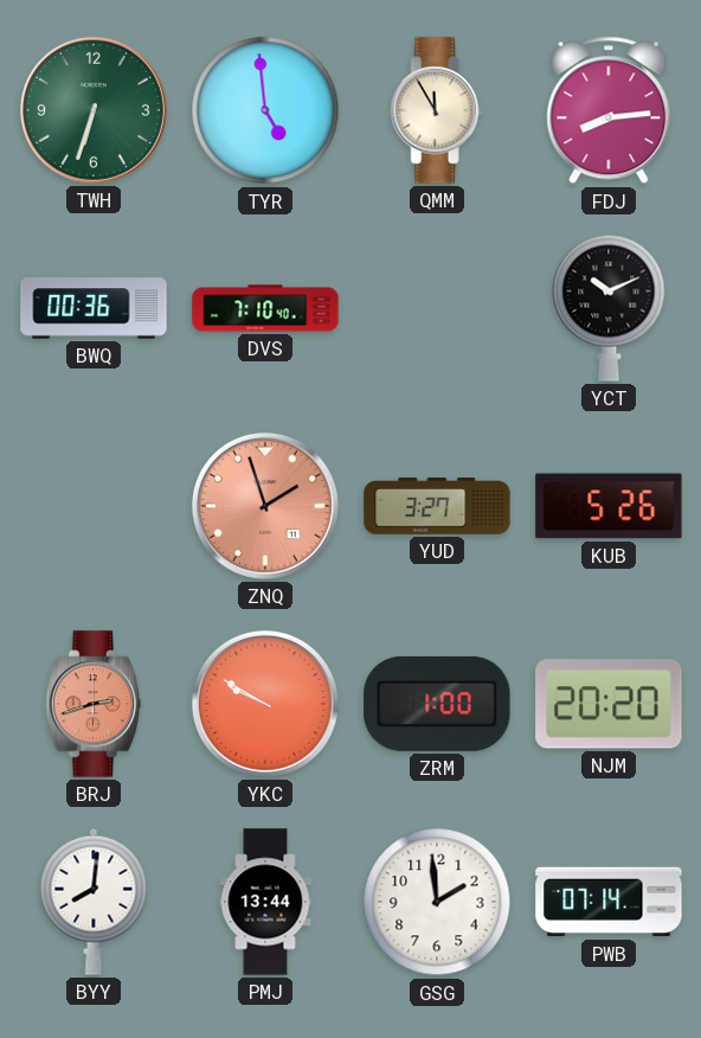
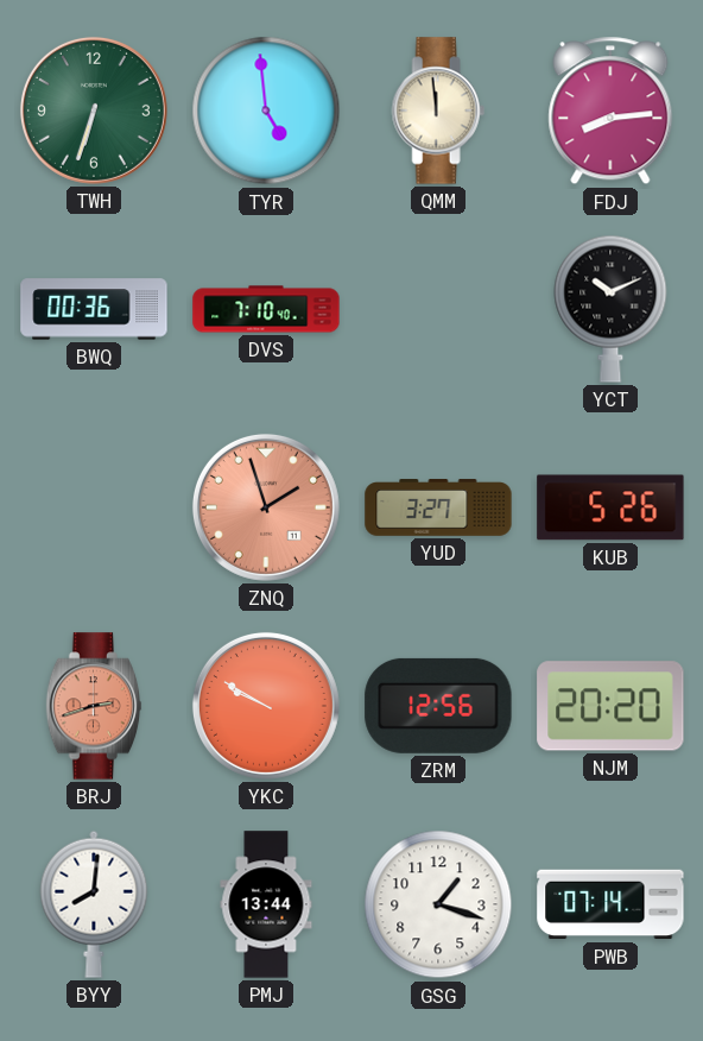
QMM: 11:55 -> 11:59
ZRM: 1:00 -> 12:56
GSG: 1:59 -> 1:18
